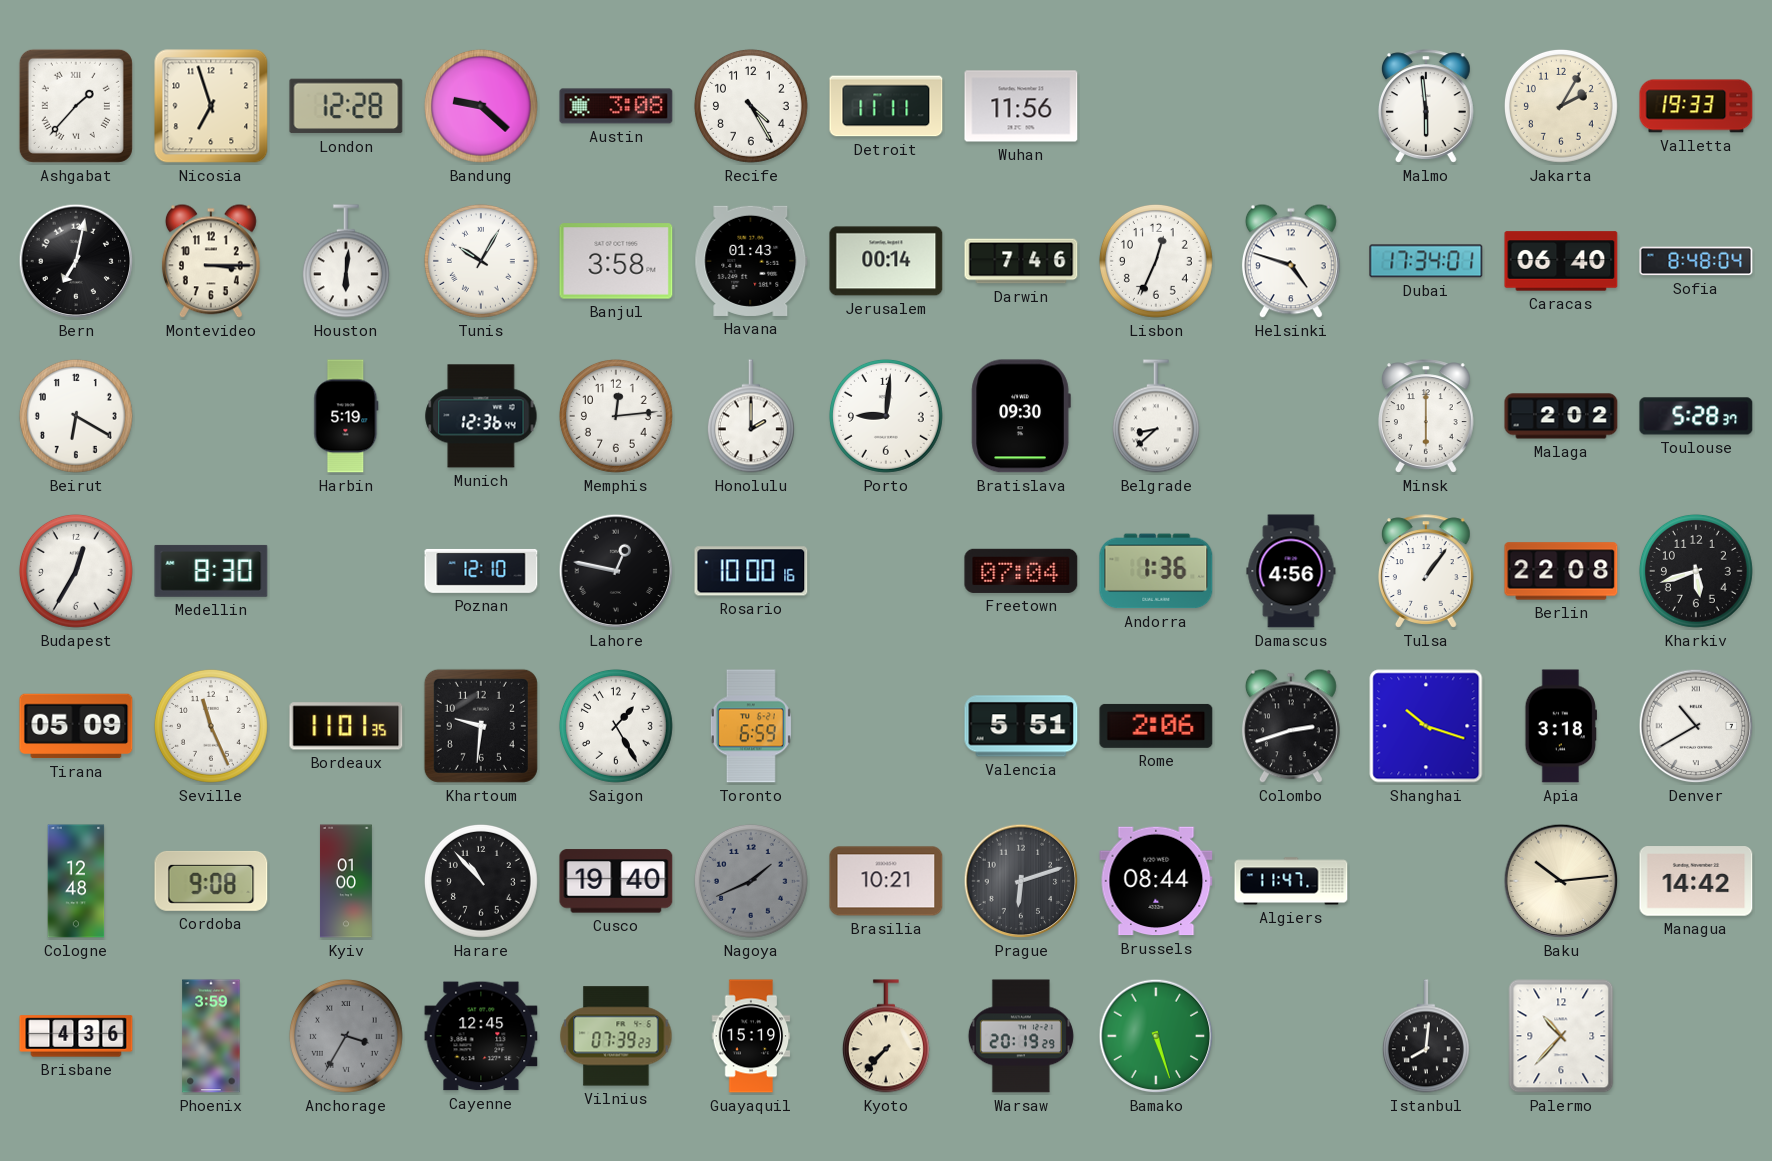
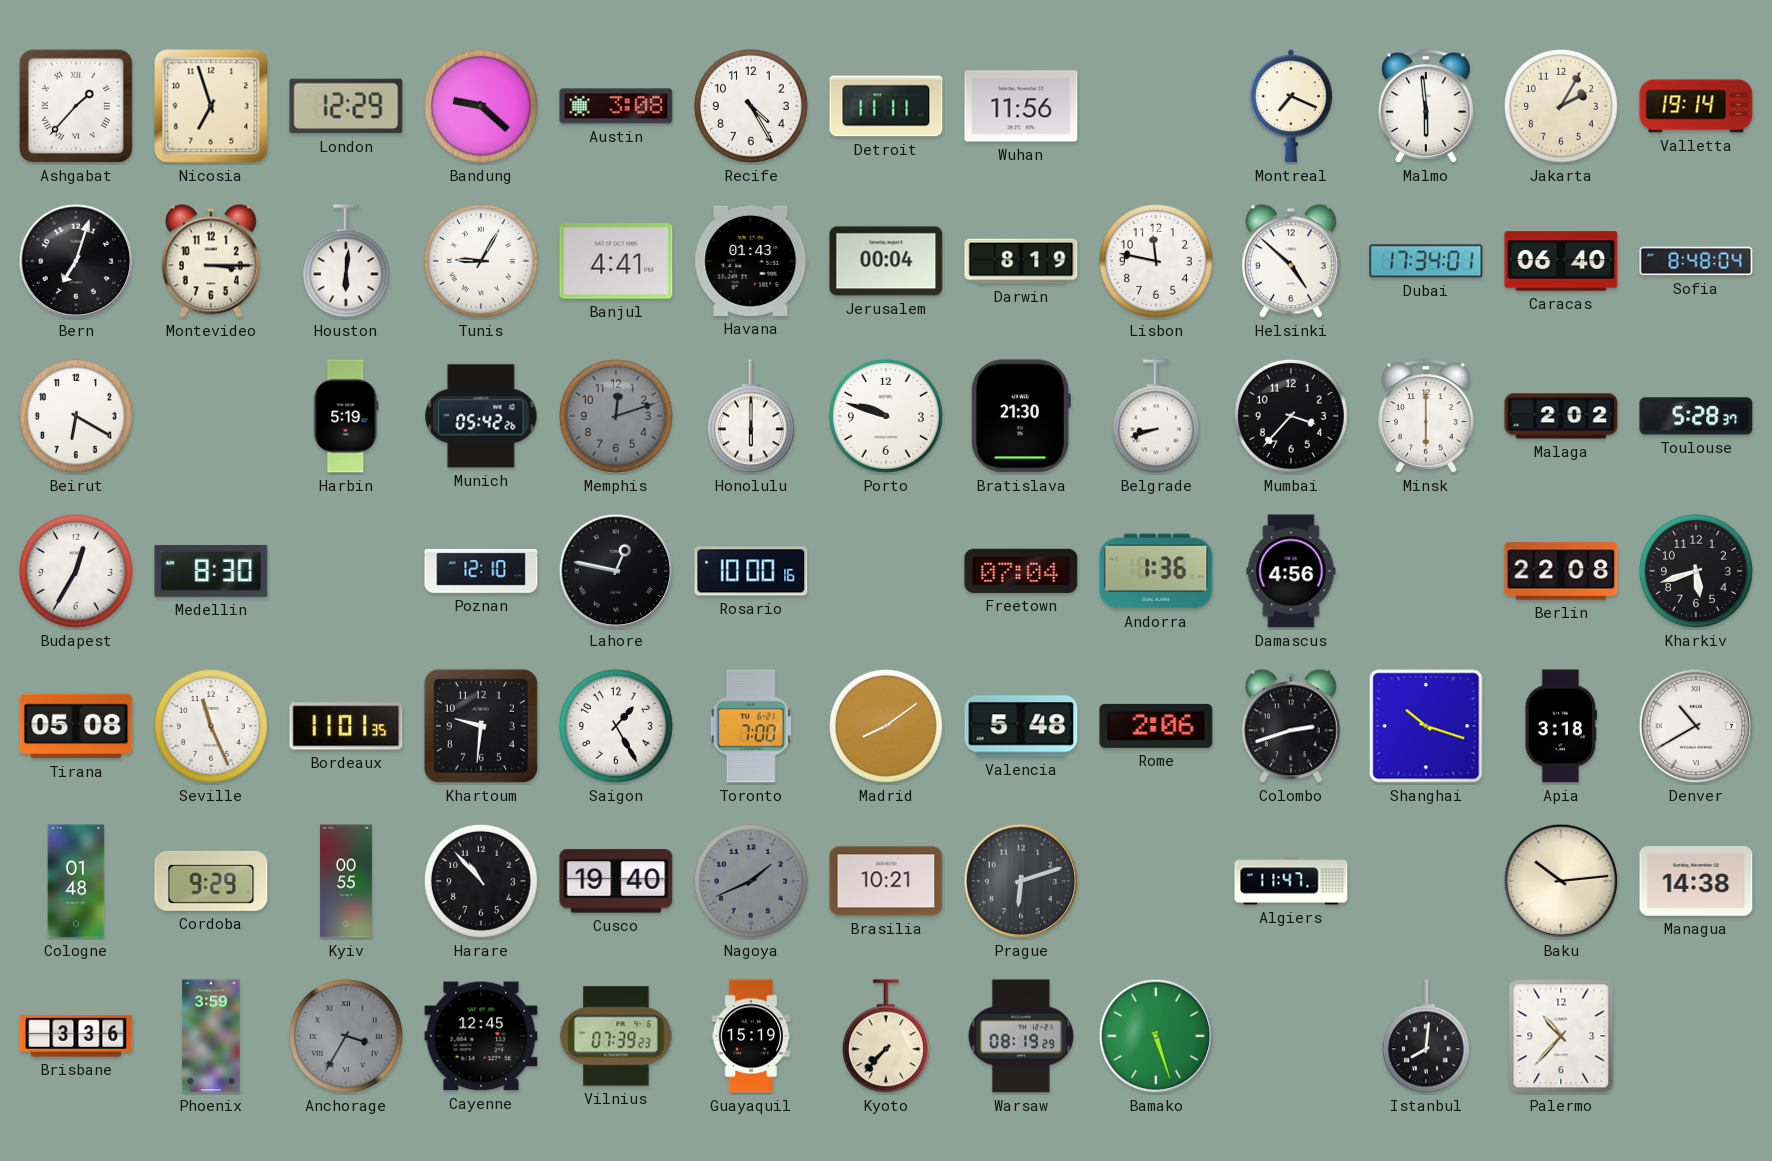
London: 12:28 -> 12:29
Montreal: none -> 7:19
Valletta: 19:33 -> 19:14
Bern: 7:02 -> 7:03
Tunis: 10:05 -> 9:05
Banjul: 3:58 -> 4:41
Jerusalem: 00:14 -> 00:04
Darwin: 7:46 -> 8:19
Lisbon: 12:34 -> 11:47
Helsinki: 4:48 -> 4:52
Munich: 12:36 -> 05:42
Memphis: 12:14 -> 12:12
Memphis dial: white -> grey
Honolulu: 2:00 -> 6:00
Porto: 9:01 -> 9:48
Bratislava: 09:30 -> 21:30
Belgrade: 8:38 -> 8:42
Mumbai: none -> 3:37
Tulsa: 1:06 -> none
Tirana: 05:09 -> 05:08
Toronto: 6:59 -> 7:00
Madrid: none -> 8:09
Valencia: 5:51 -> 5:48
Cologne: 12:48 -> 01:48
Cordoba: 9:08 -> 9:29
Kyiv: 01:00 -> 00:55
Brussels: 08:44 -> none
Managua: 14:42 -> 14:38
Brisbane: 4:36 -> 3:36
Warsaw: 20:19 -> 08:19
